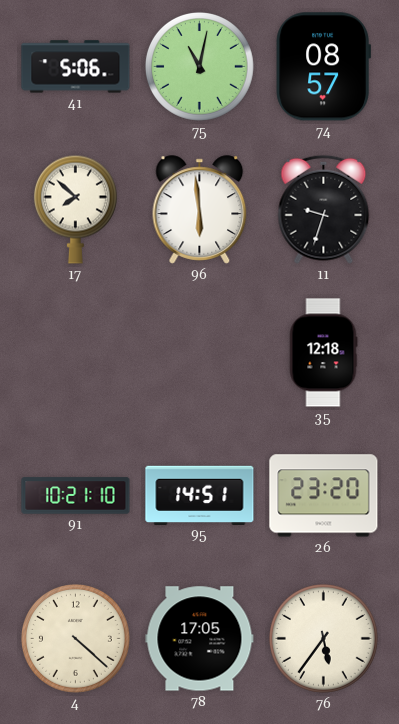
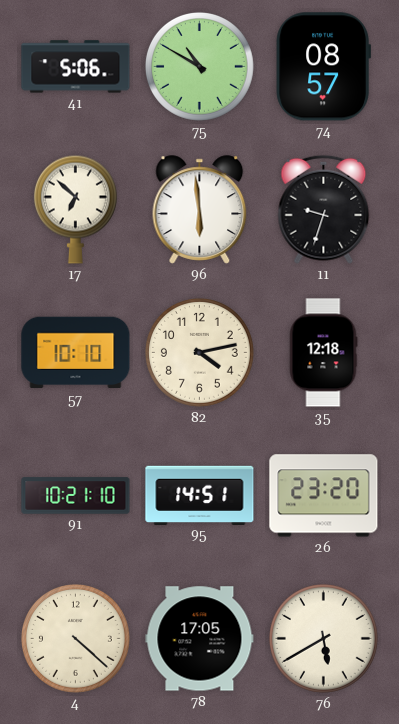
75: 11:02 -> 10:50
17: 7:52 -> 6:52
57: none -> 10:10
82: none -> 4:13
76: 5:36 -> 5:40
